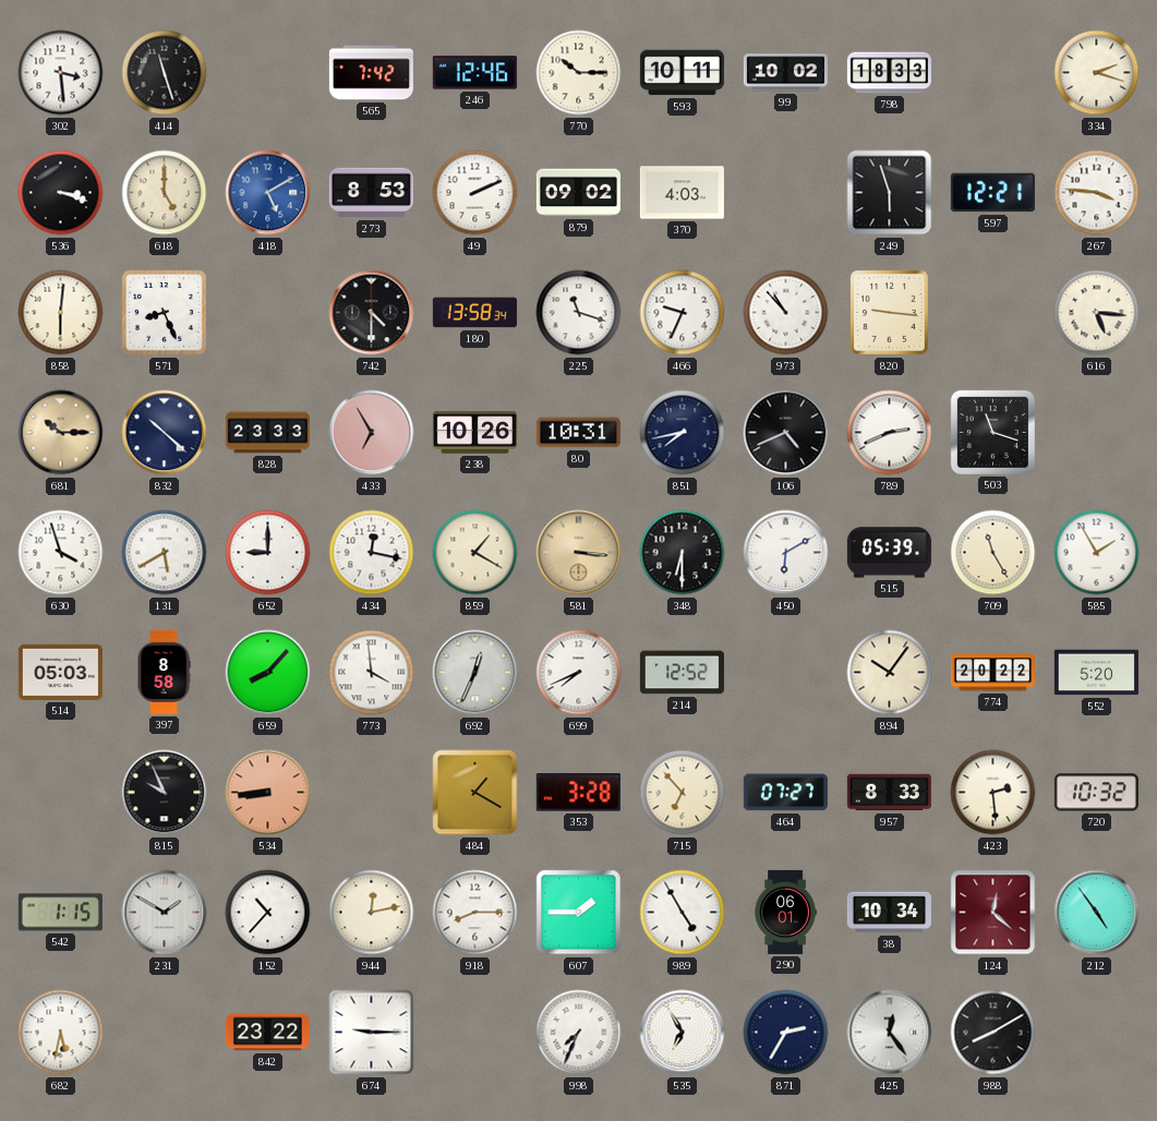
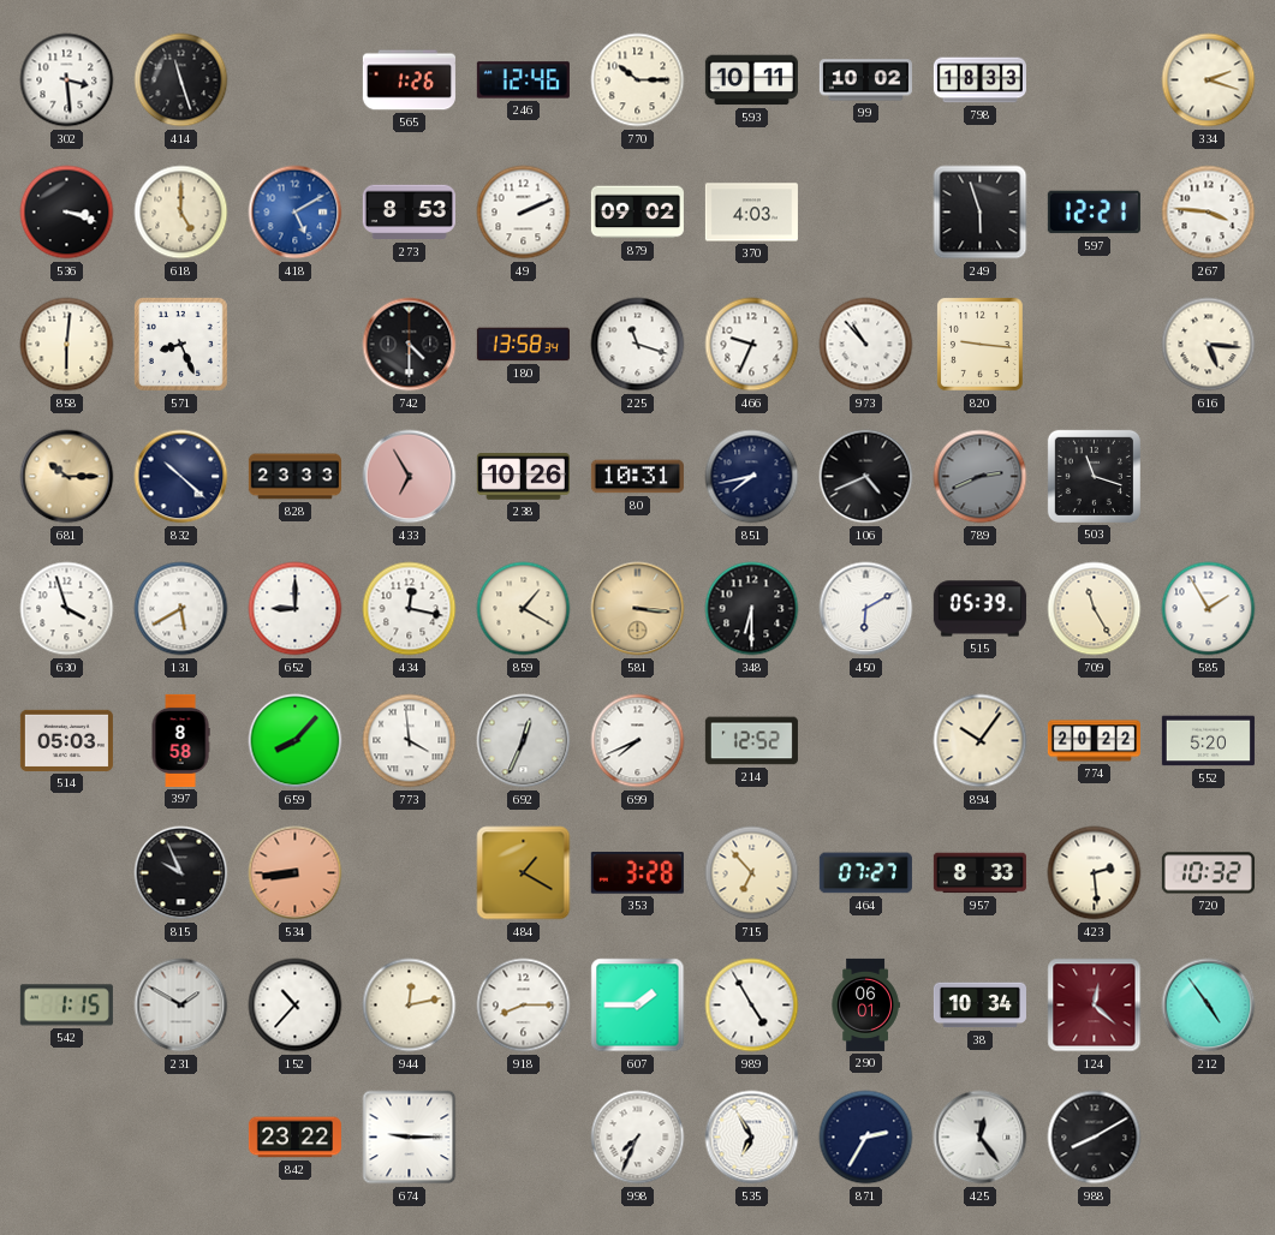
565: 7:42 -> 1:26
789 dial: white -> grey
682: 5:32 -> none
